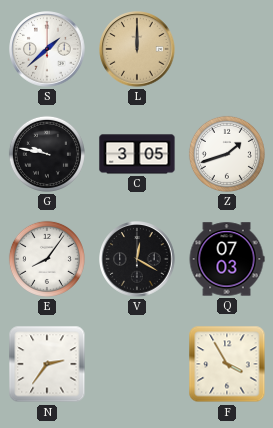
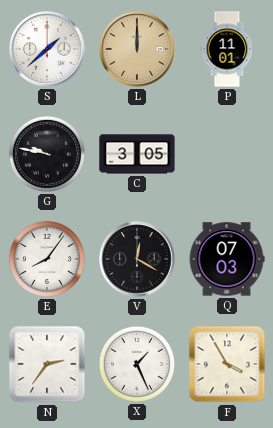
P: none -> 11:01
Z: 1:42 -> none
X: none -> 1:26
